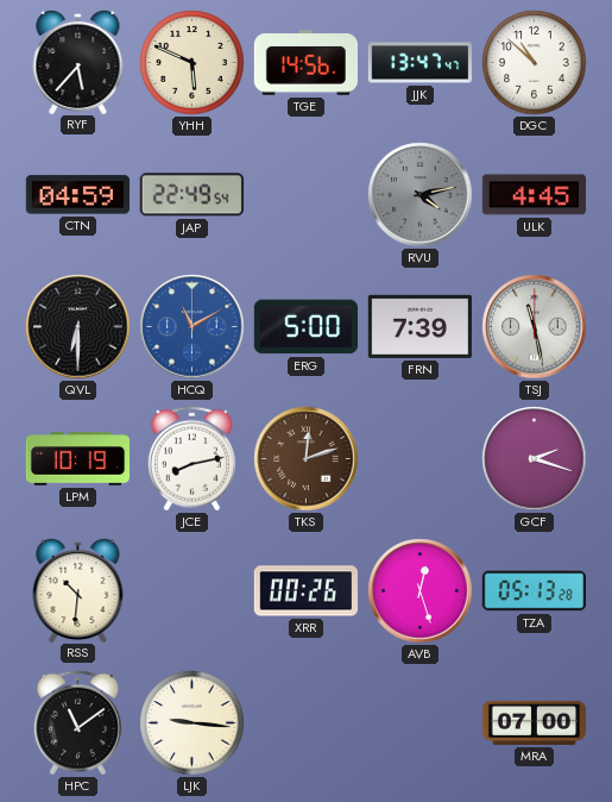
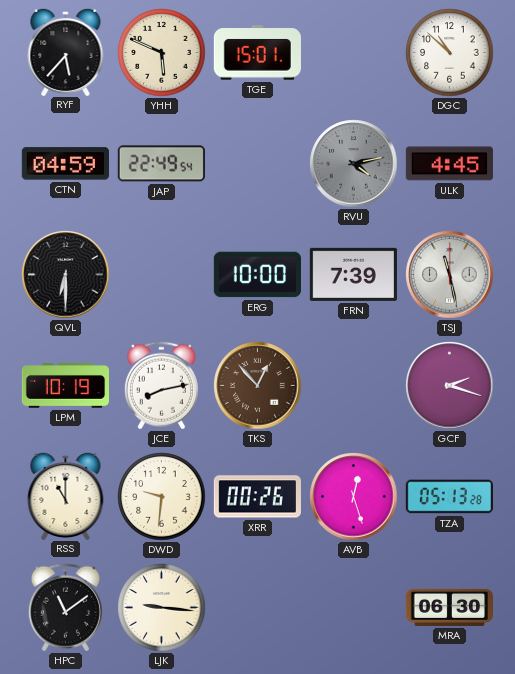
TGE: 14:56 -> 15:01
JJK: 13:47 -> none
HCQ: 11:10 -> none
ERG: 5:00 -> 10:00
TKS: 12:12 -> 12:53
RSS: 10:31 -> 11:00
DWD: none -> 9:31
MRA: 07:00 -> 06:30
